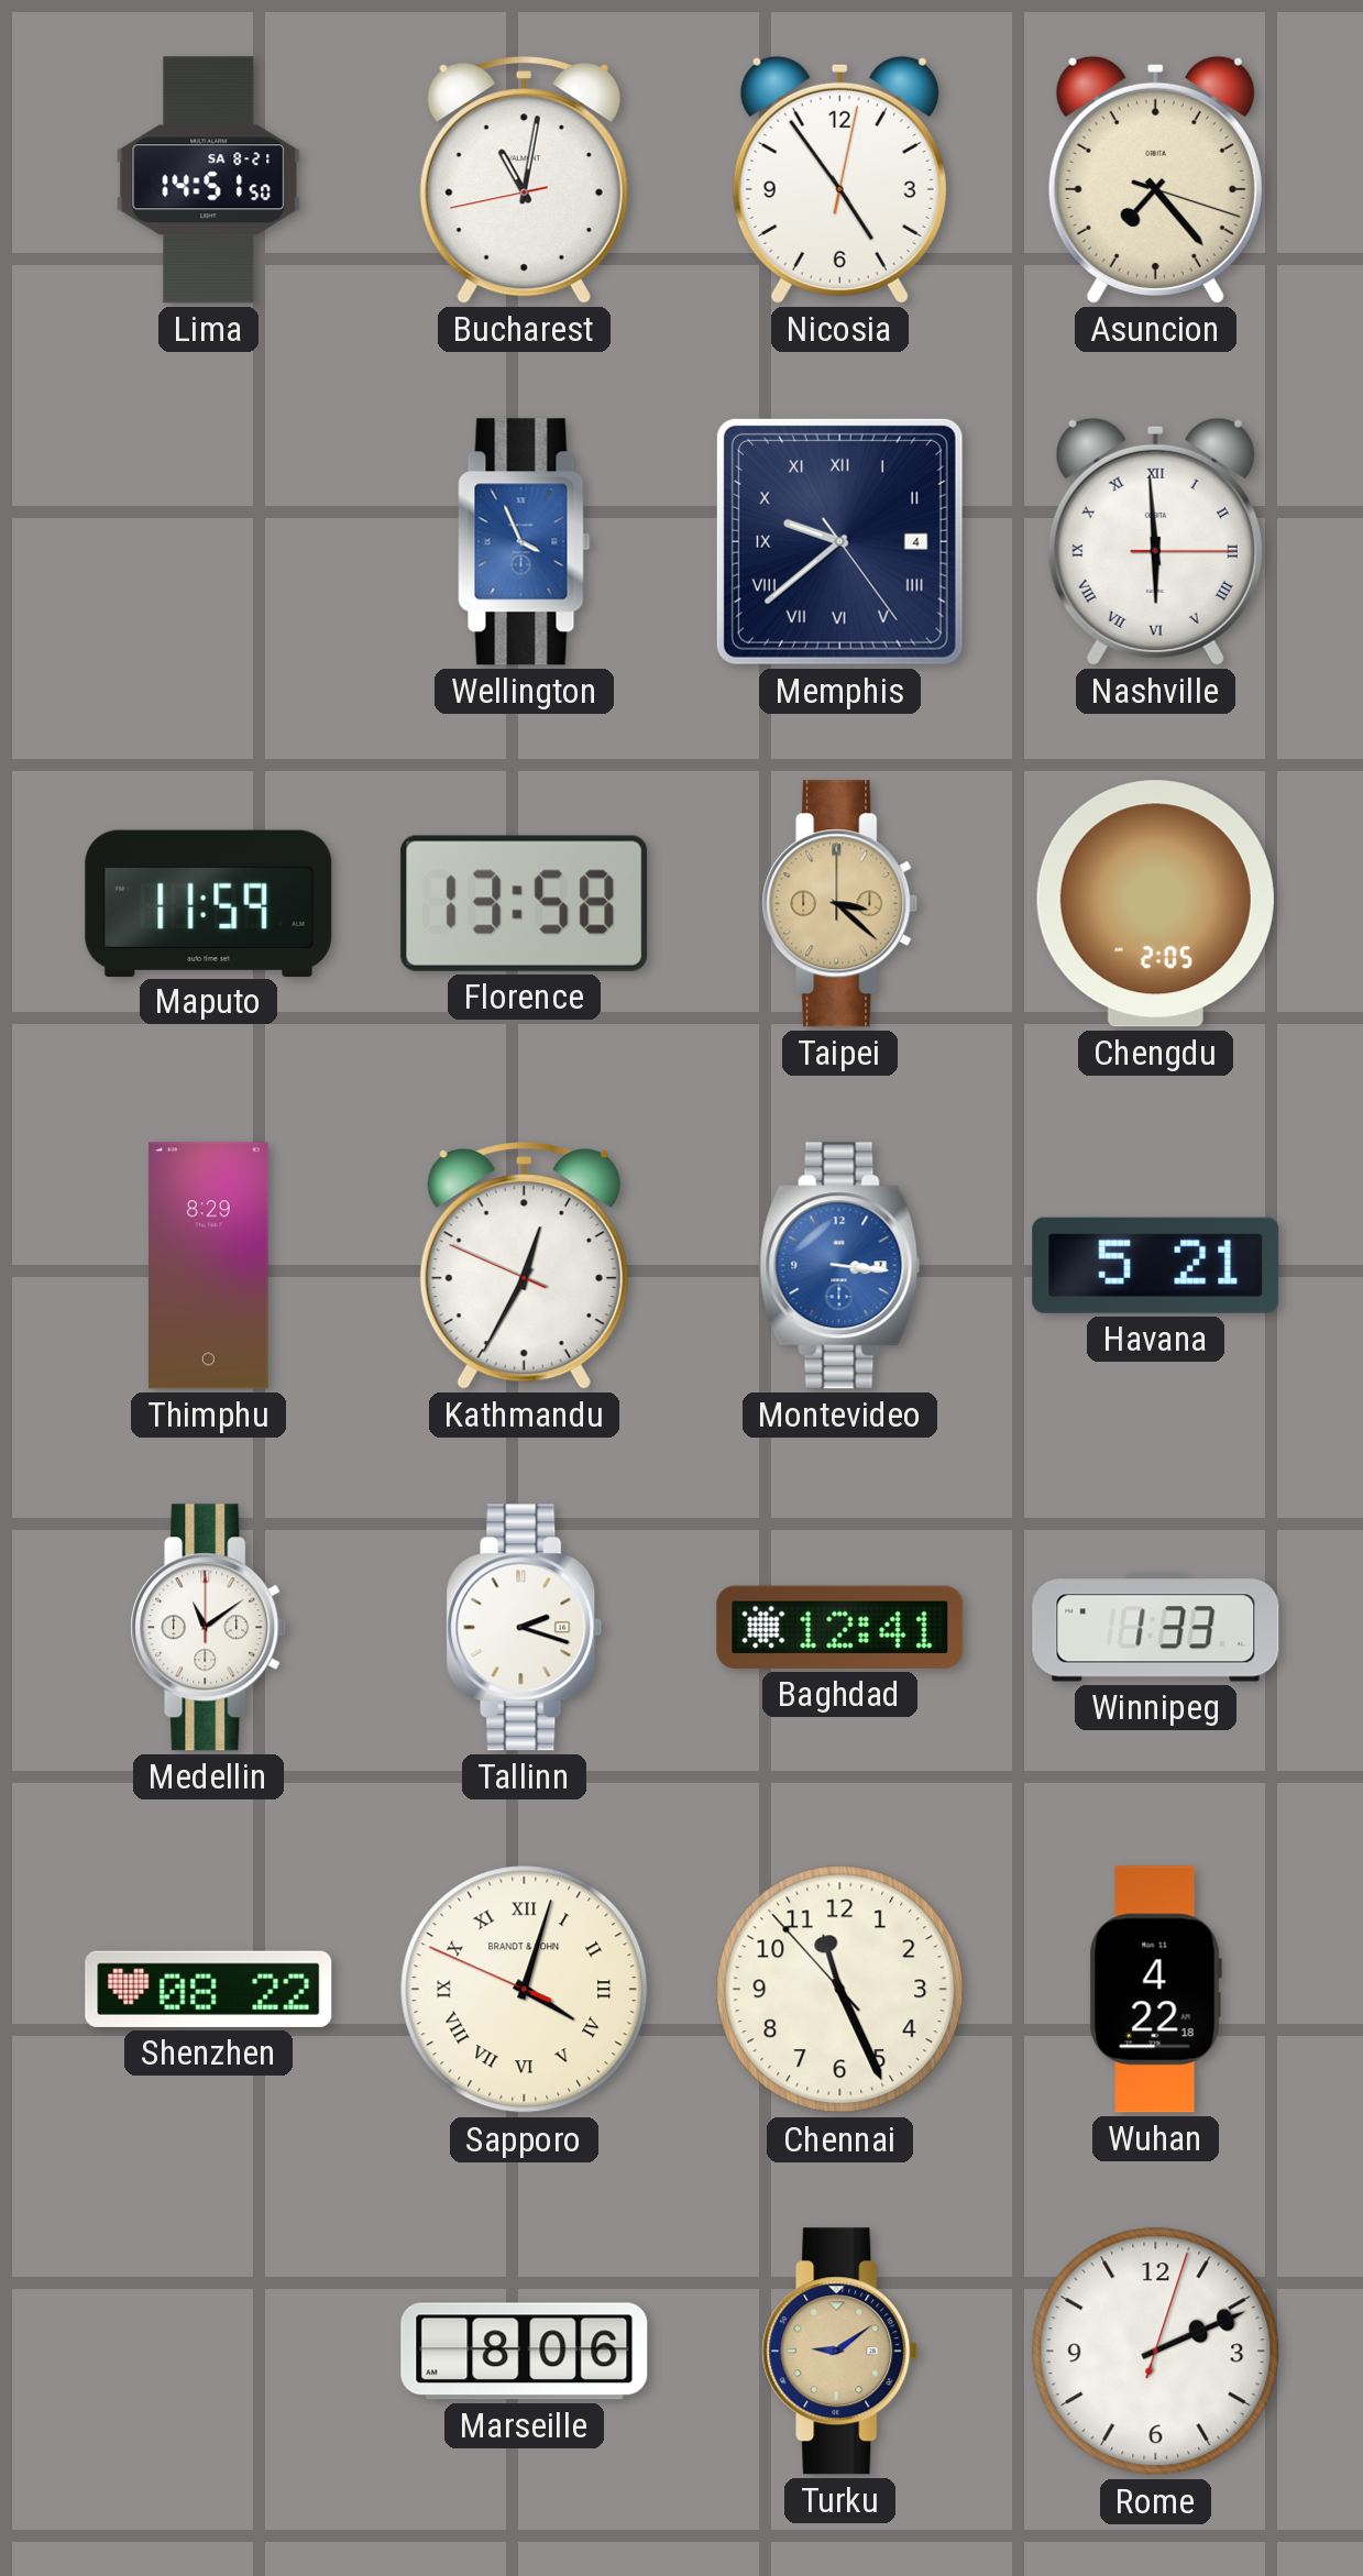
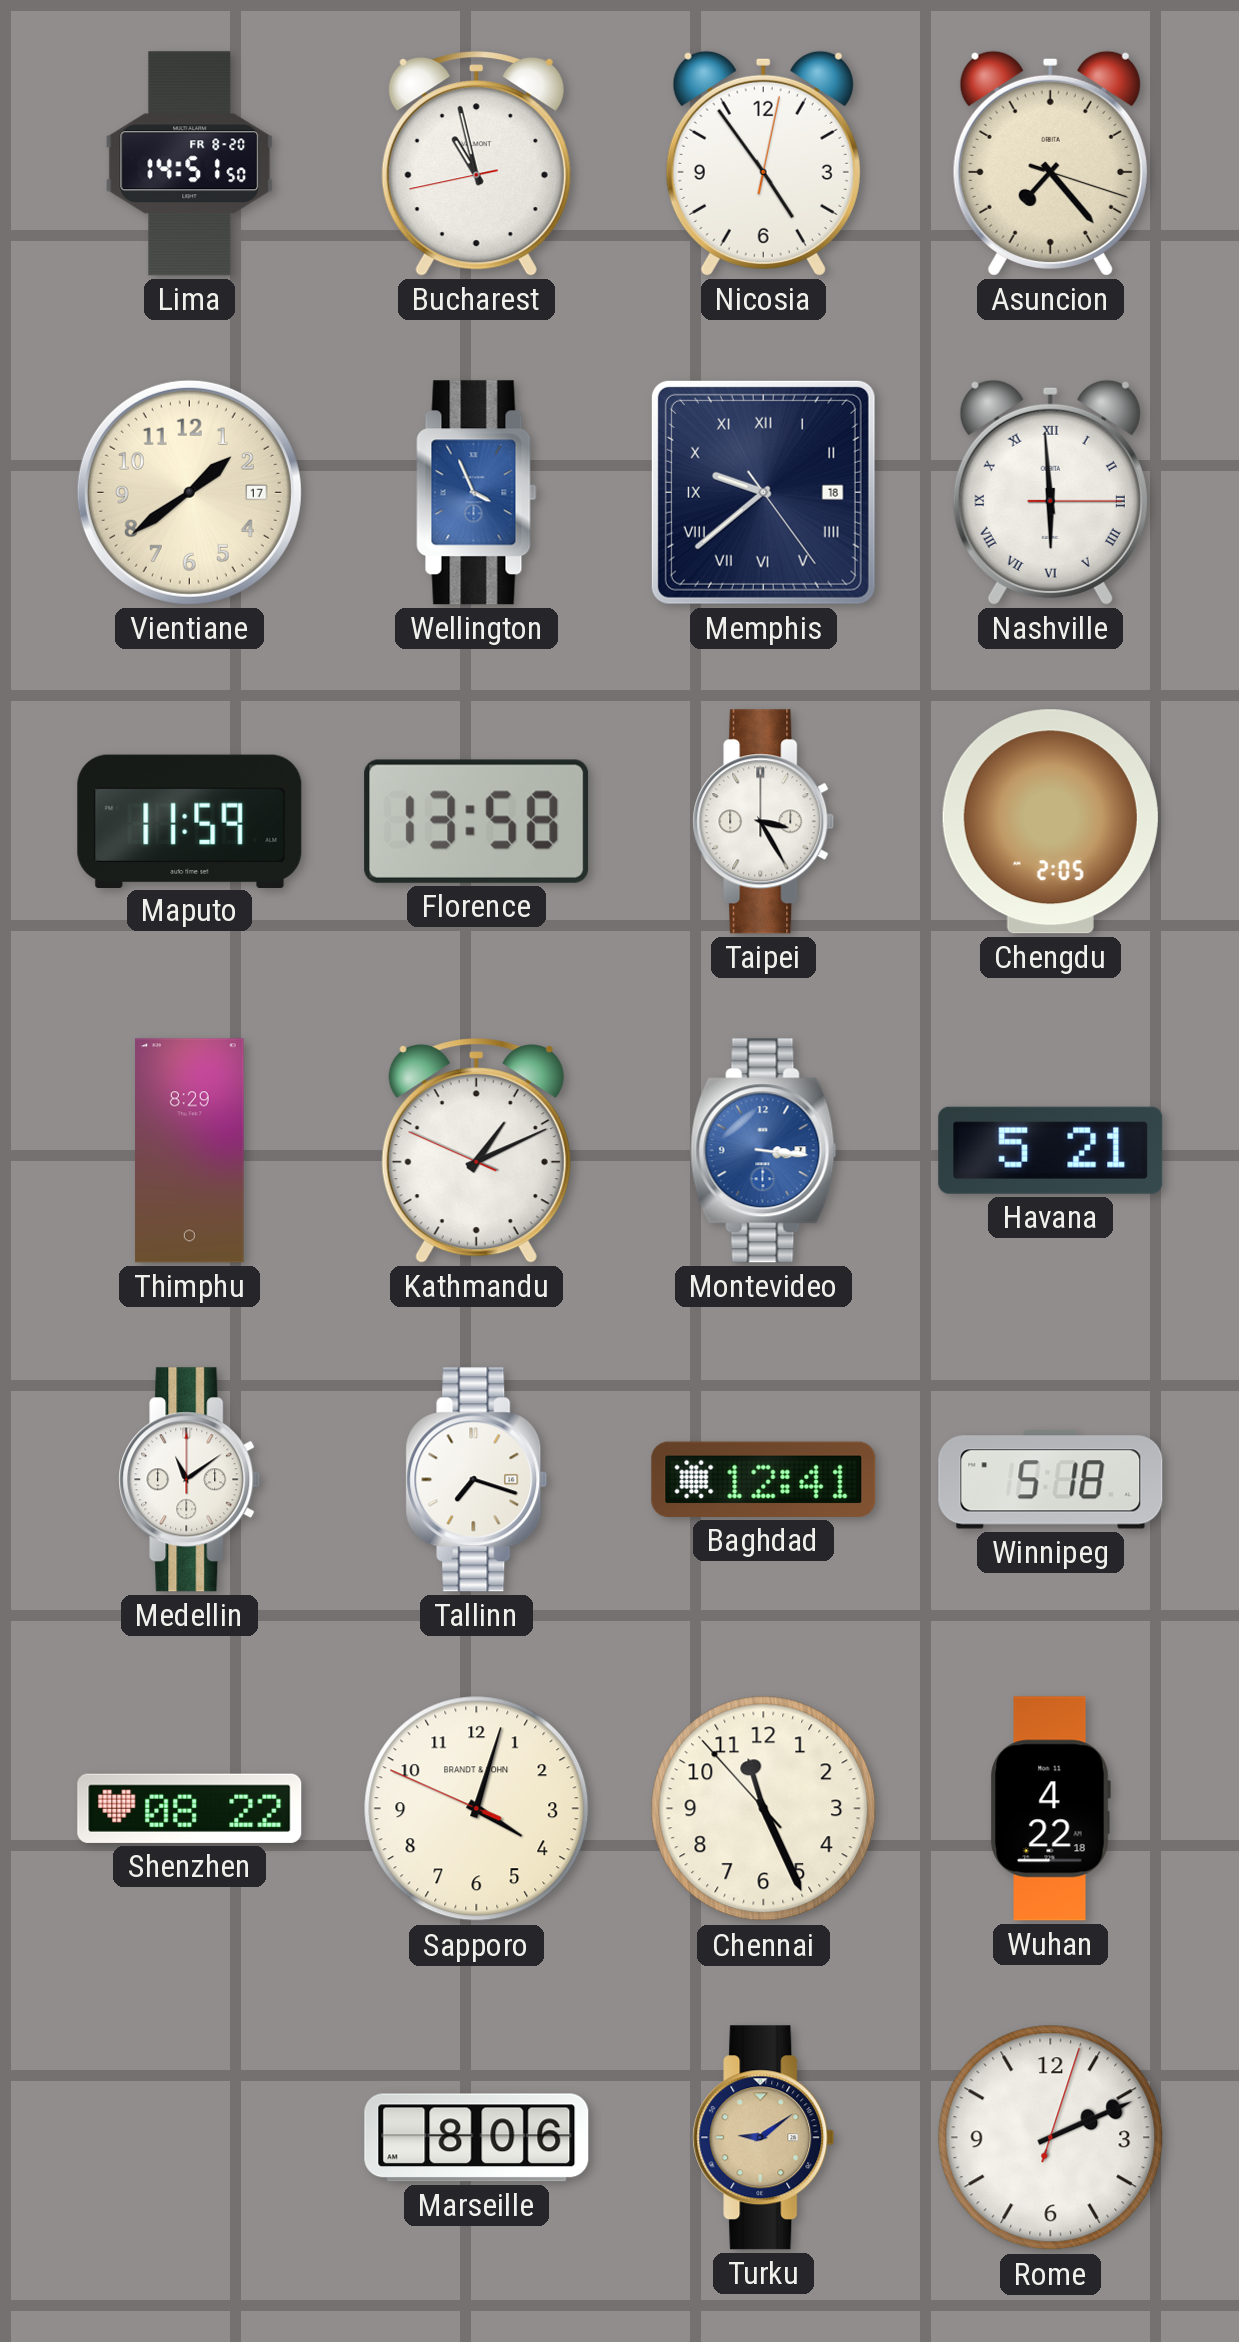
Lima date: SA 8-21 -> FR 8-20
Bucharest: 11:01 -> 10:57
Vientiane: none -> 1:39
Memphis date: 4 -> 18
Taipei: 3:22 -> 3:25
Taipei dial: champagne -> white
Kathmandu: 12:34 -> 1:10
Tallinn: 2:18 -> 7:18
Winnipeg: 1:33 -> 5:18
Sapporo numerals: Roman -> Arabic
